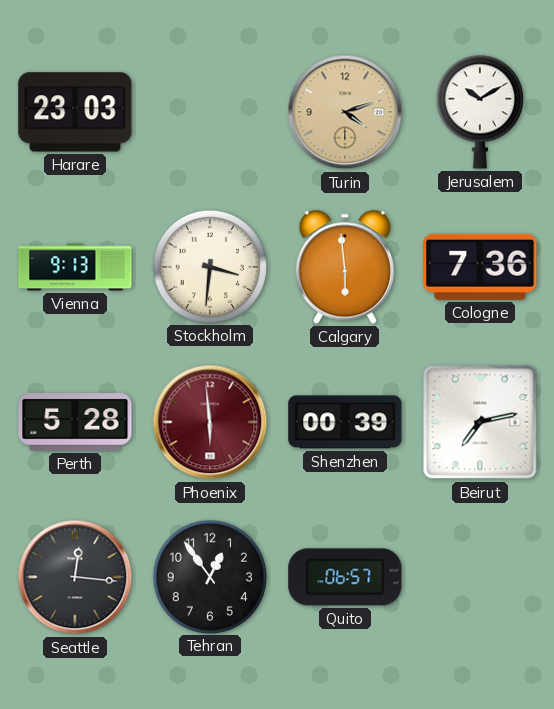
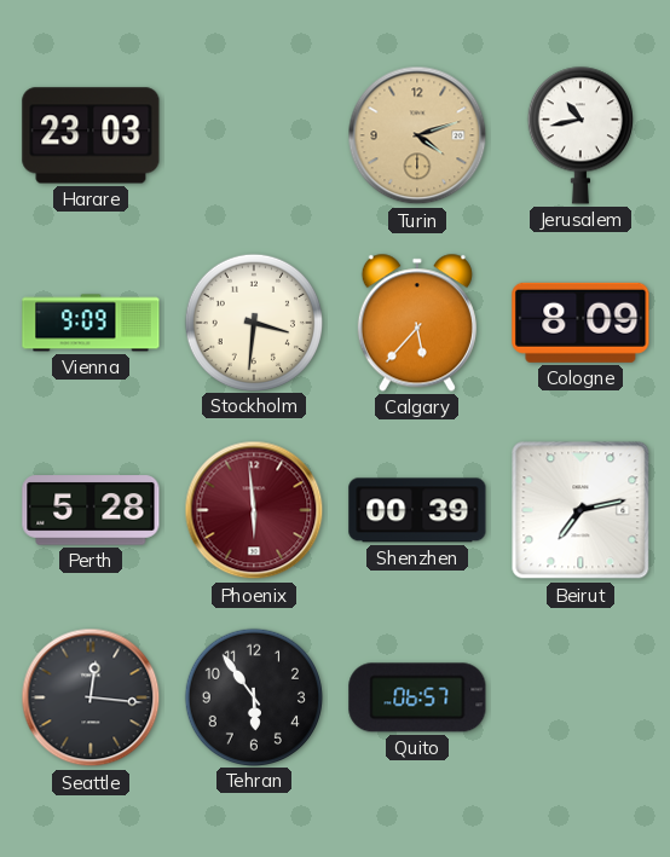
Jerusalem: 10:10 -> 10:43
Vienna: 9:13 -> 9:09
Calgary: 5:59 -> 5:37
Cologne: 7:36 -> 8:09
Tehran: 12:54 -> 5:54
